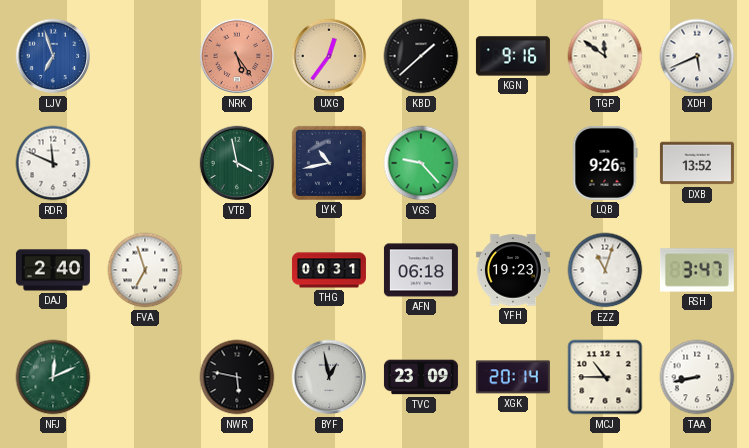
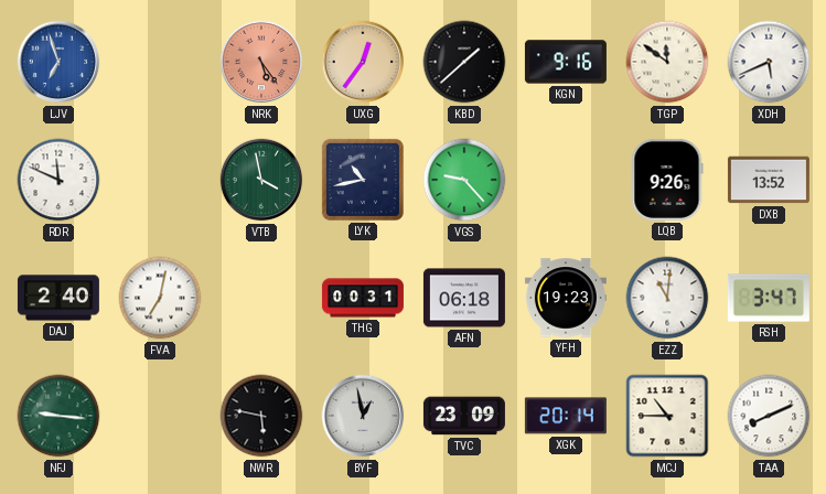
FVA: 6:57 -> 7:02
EZZ: 11:03 -> 11:01
NFJ: 12:11 -> 9:16
TAA: 8:43 -> 8:11
